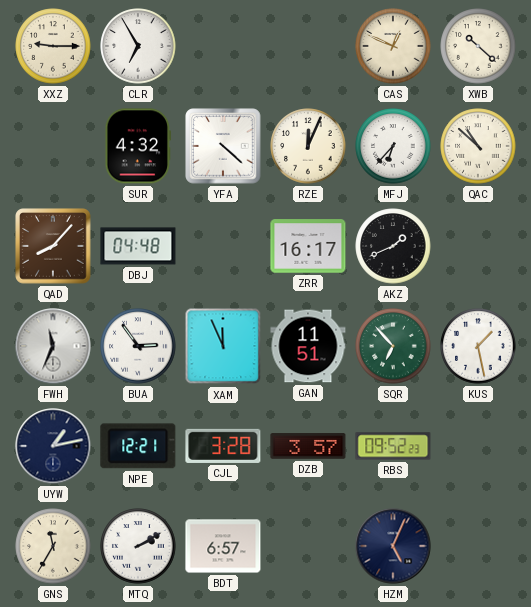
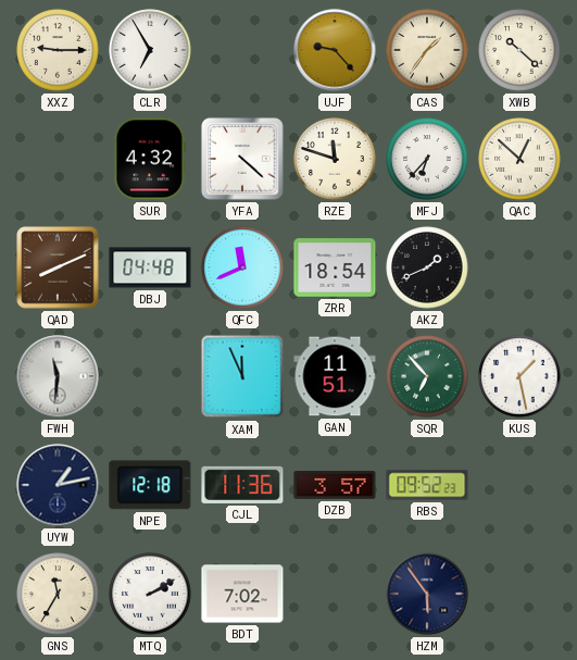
UJF: none -> 9:23
CAS: 12:49 -> 1:36
RZE: 12:04 -> 11:48
QAC: 10:52 -> 12:52
QAD: 8:07 -> 8:11
QFC: none -> 11:41
ZRR: 16:17 -> 18:54
FWH: 11:34 -> 11:31
BUA: 2:54 -> none
NPE: 12:21 -> 12:18
CJL: 3:28 -> 11:36
BDT: 6:57 -> 7:02
HZM: 5:04 -> 5:54
